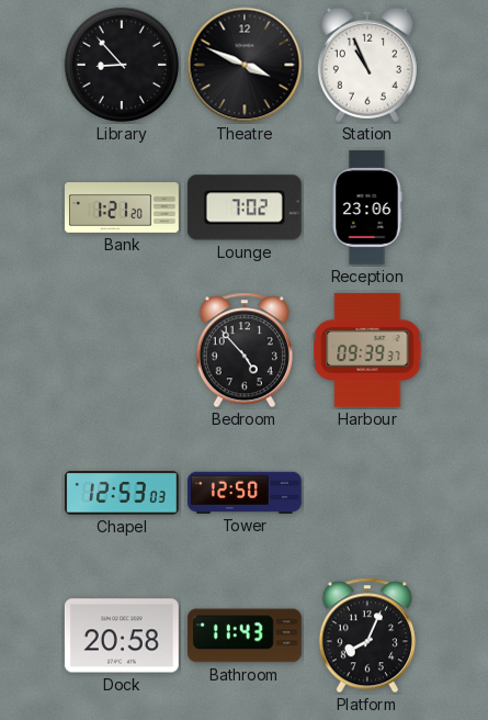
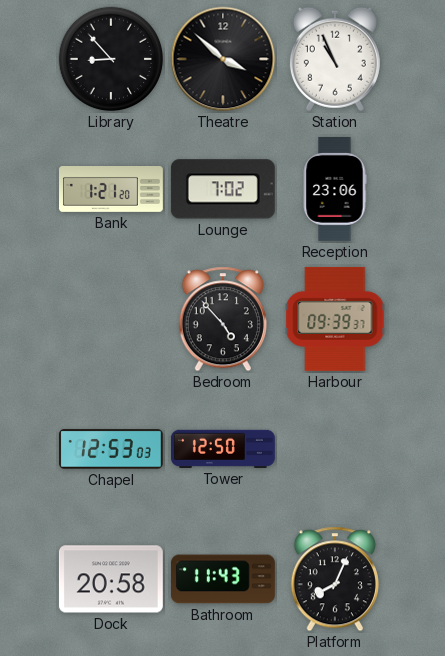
Theatre: 3:49 -> 3:52
